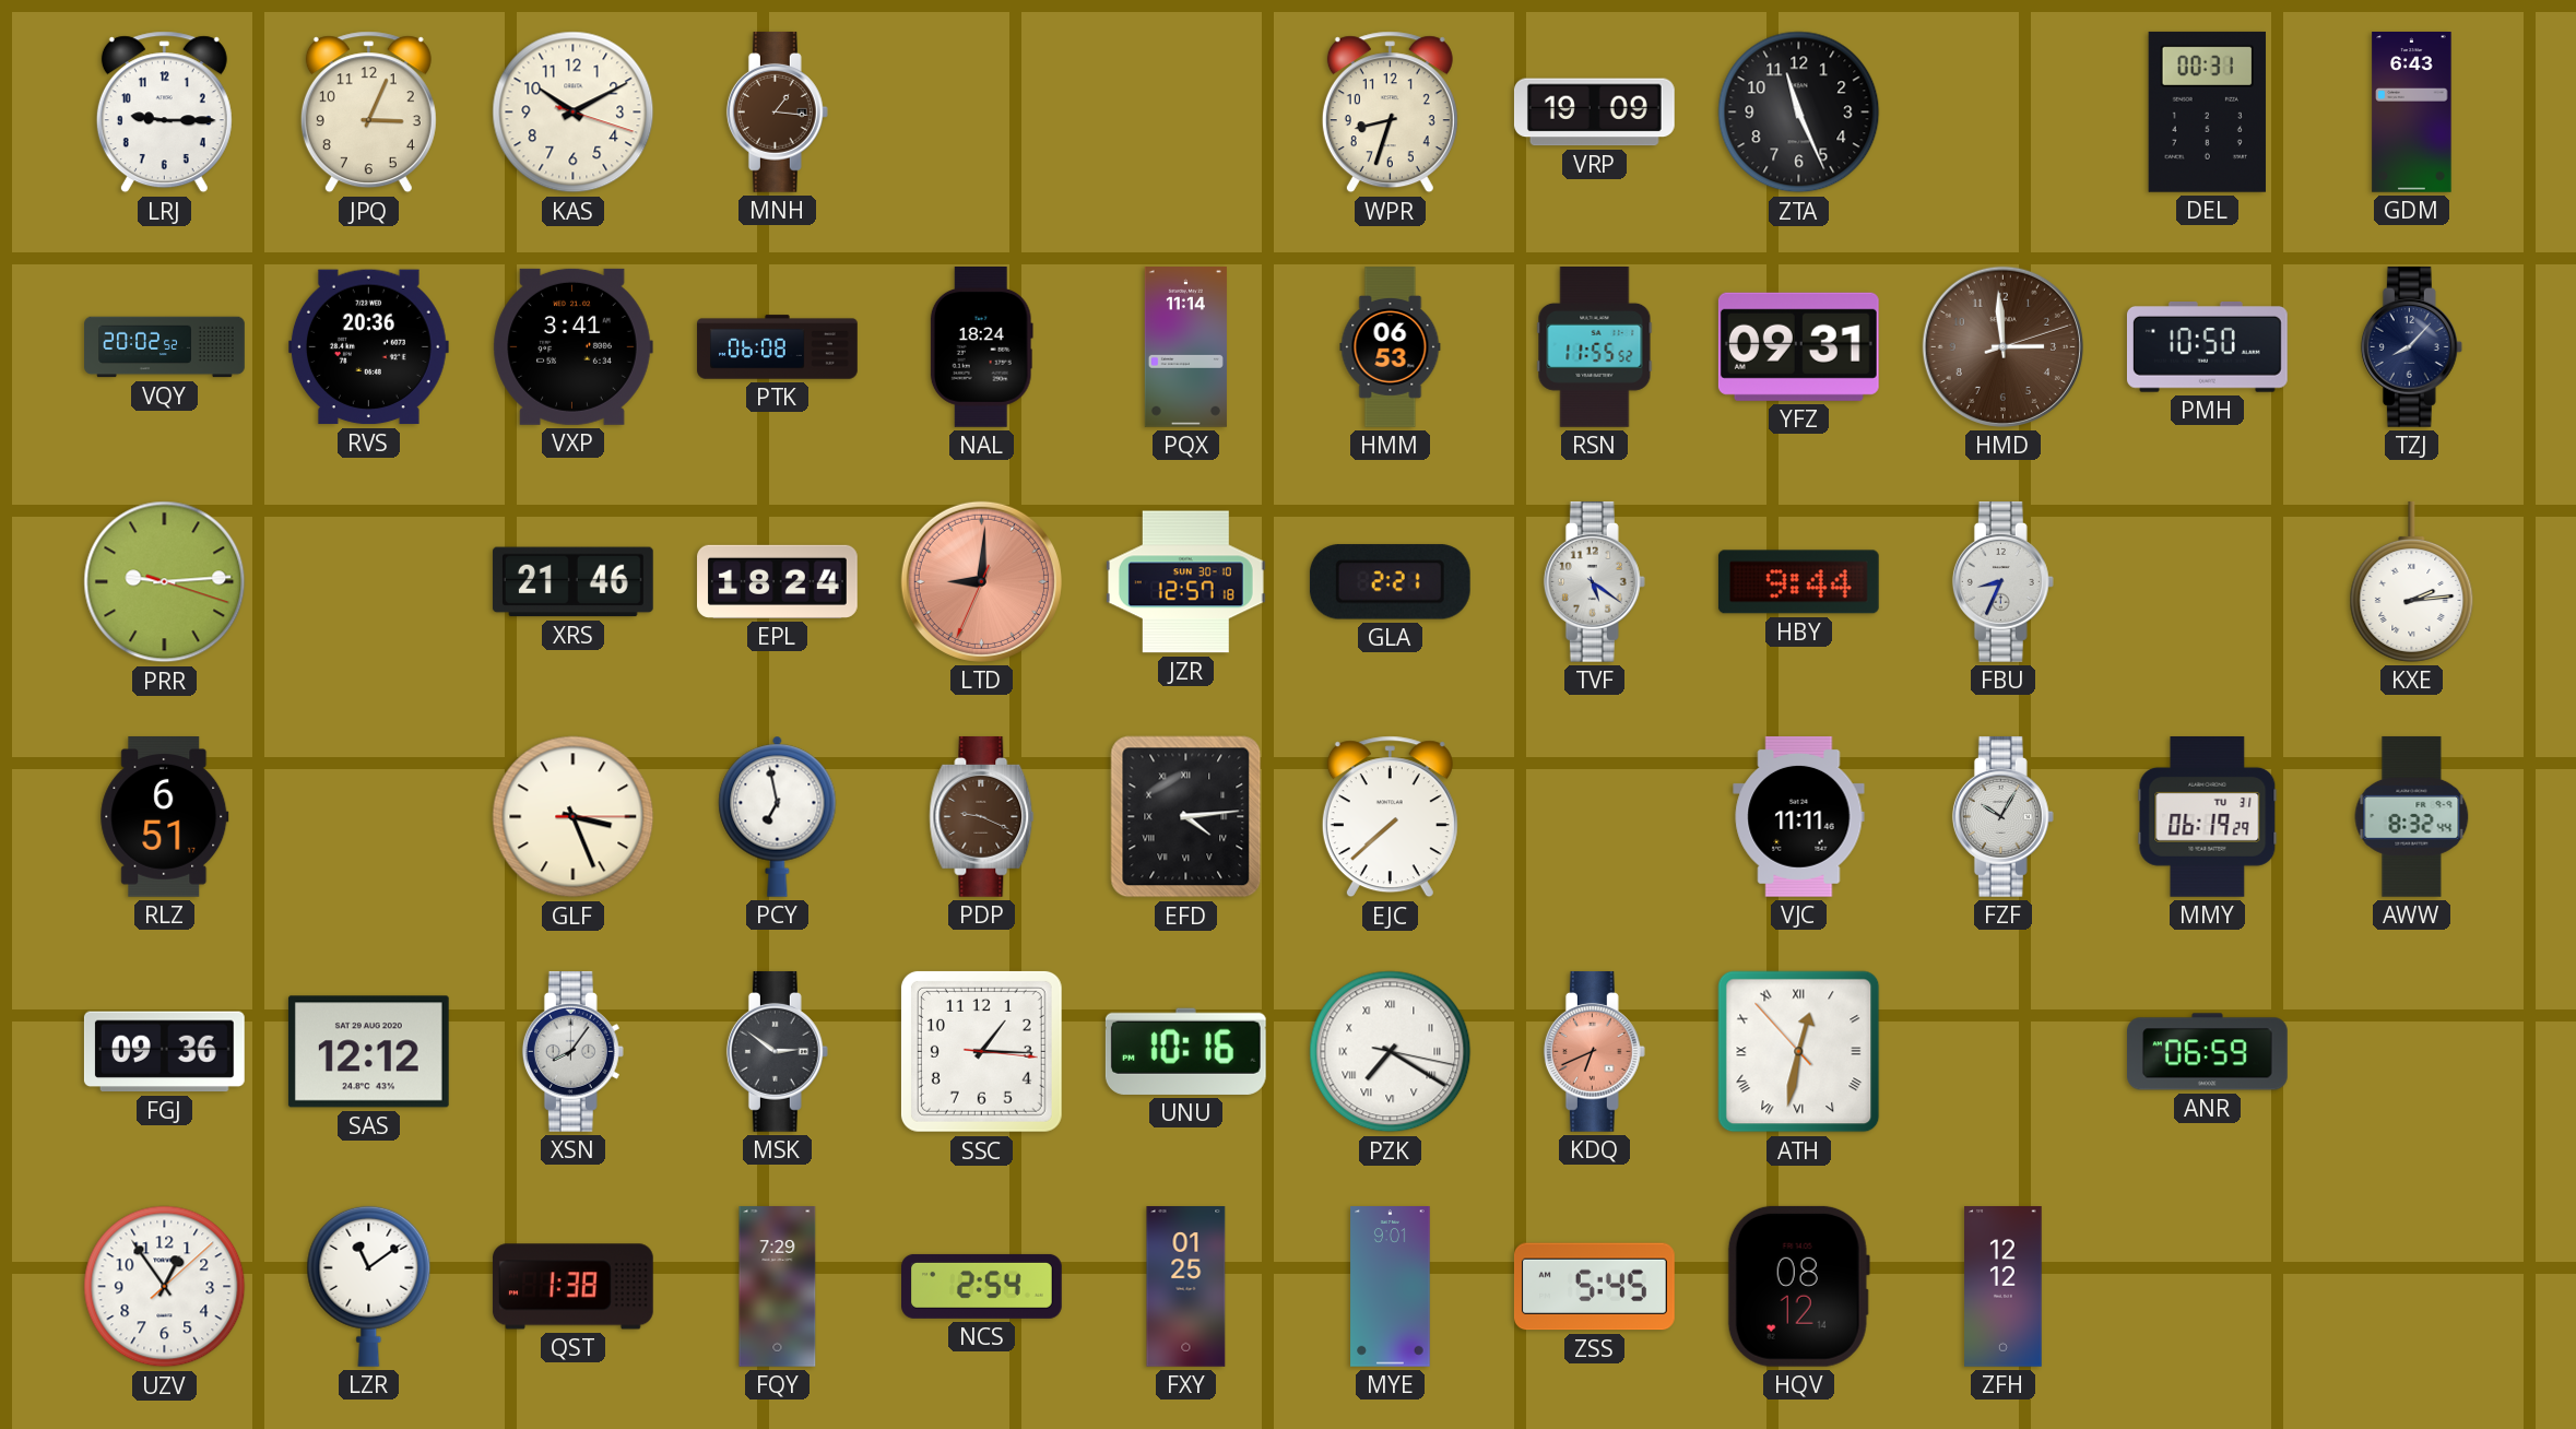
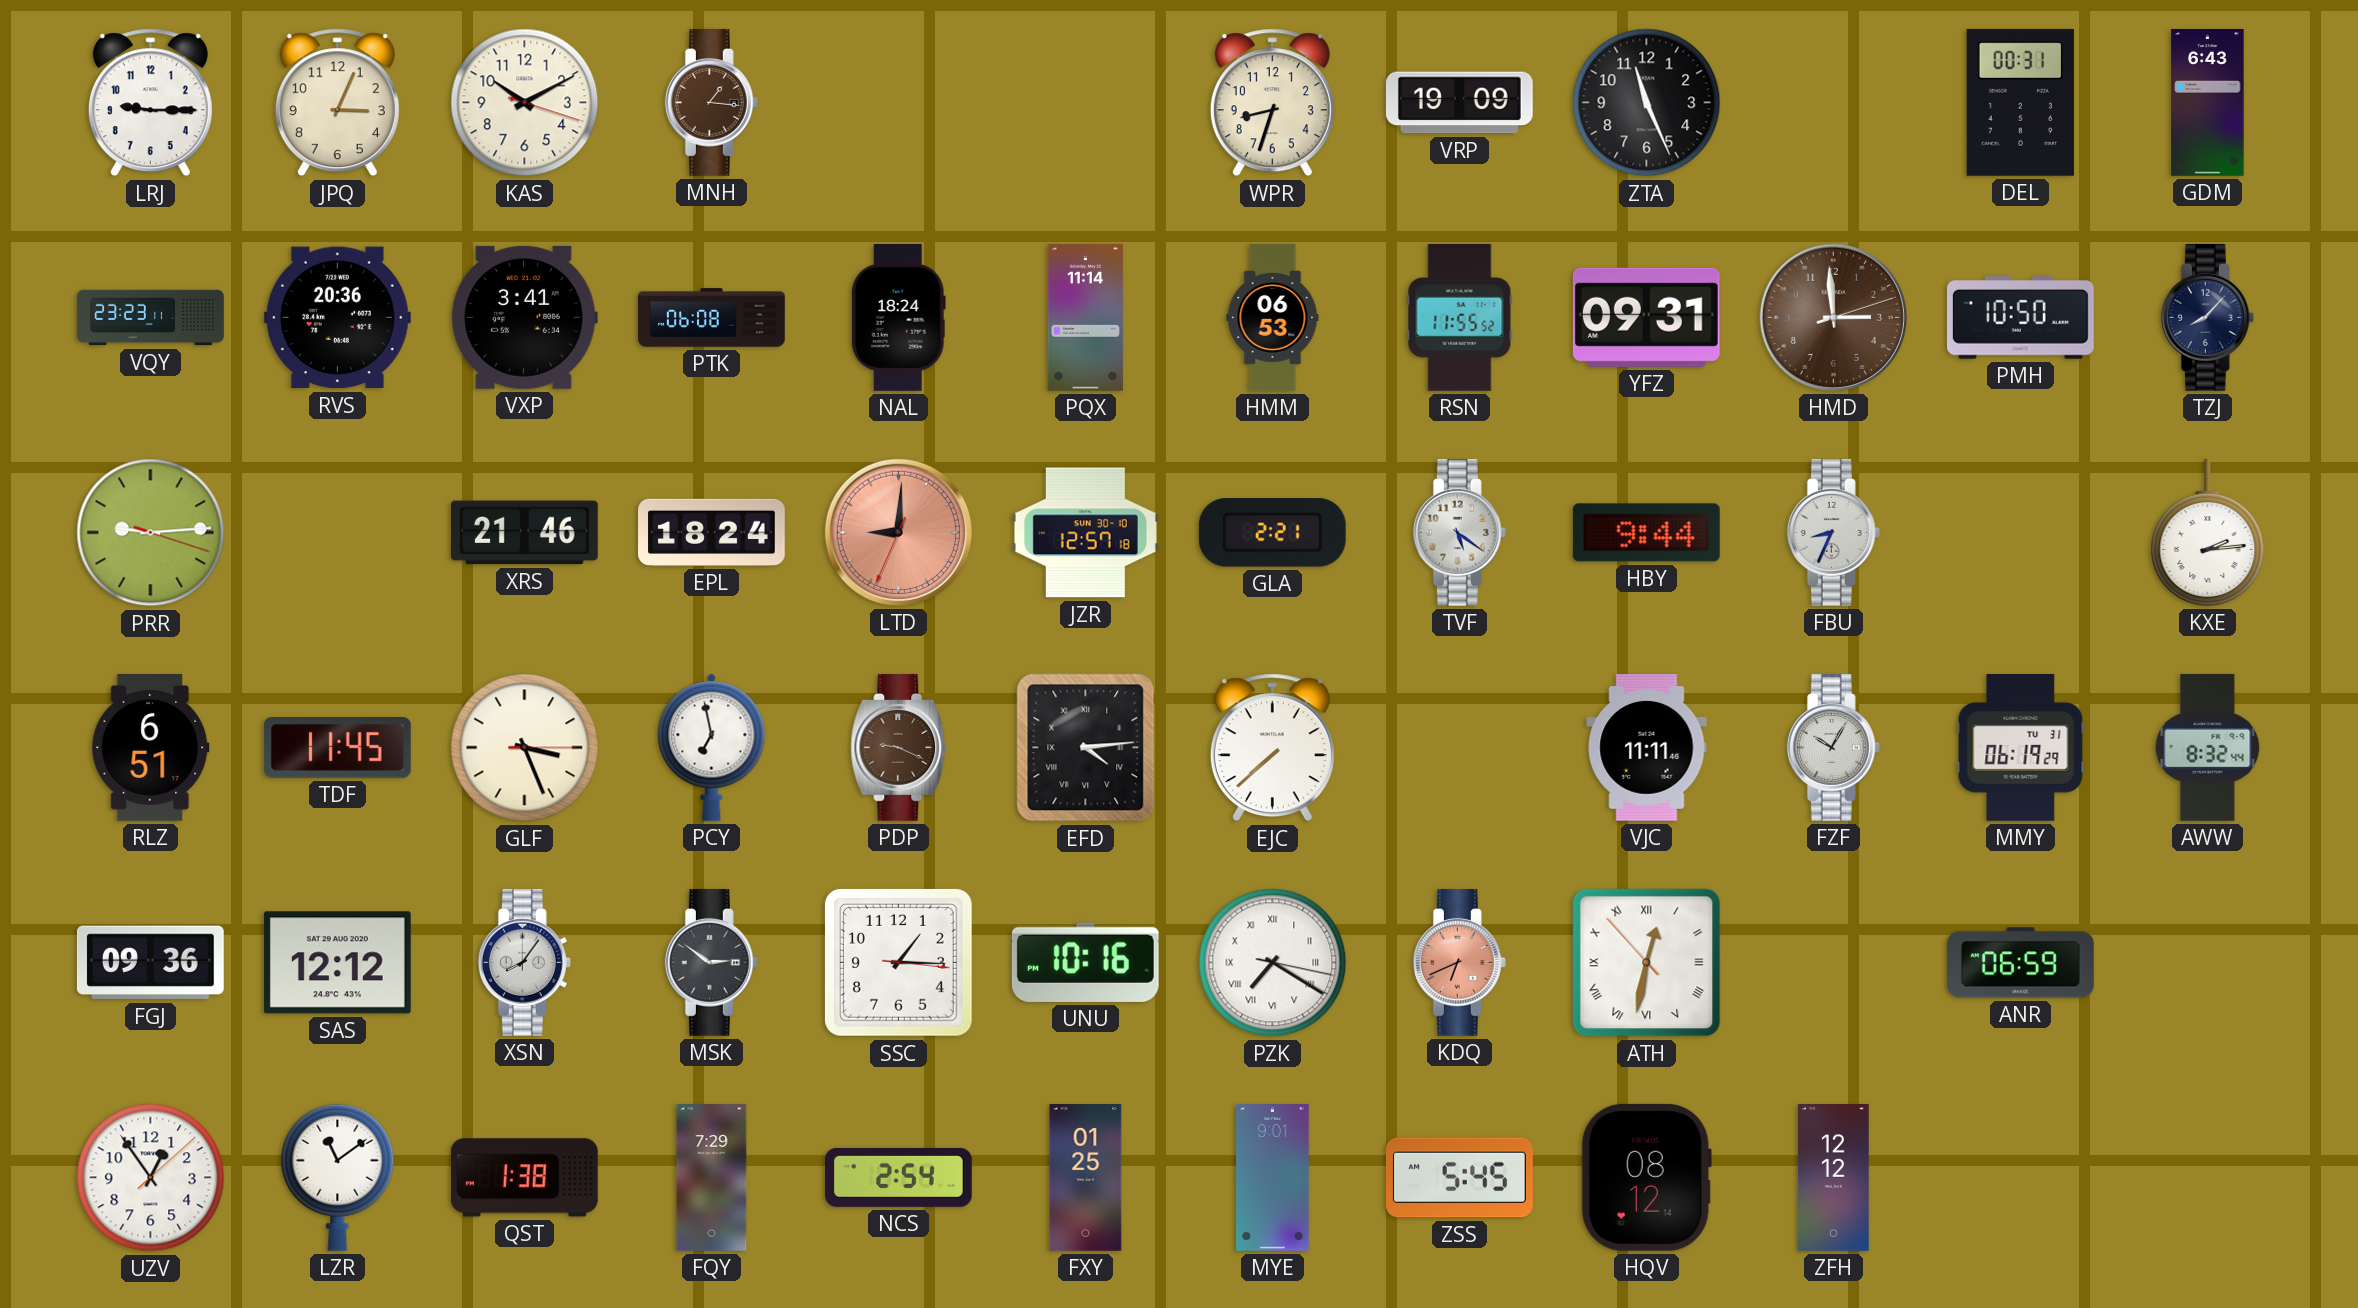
VQY: 20:02 -> 23:23
TDF: none -> 11:45
